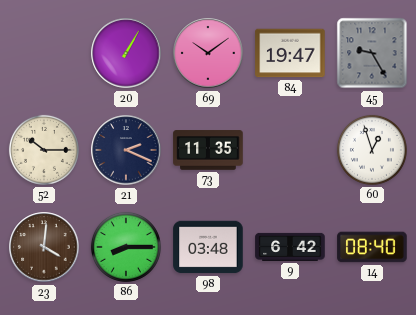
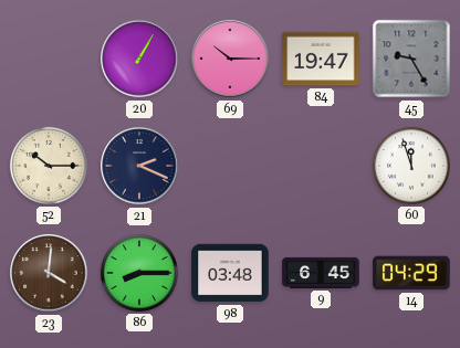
69: 10:09 -> 10:15
73: 11:35 -> none
60: 12:57 -> 11:57
9: 6:42 -> 6:45
14: 08:40 -> 04:29
